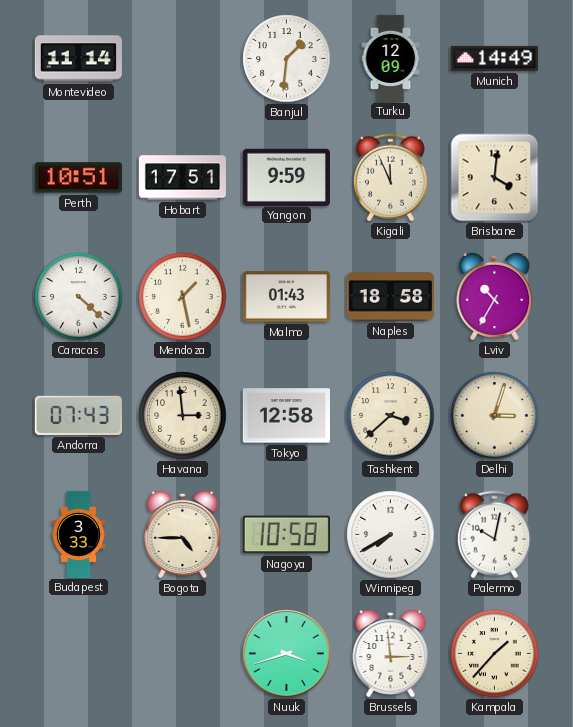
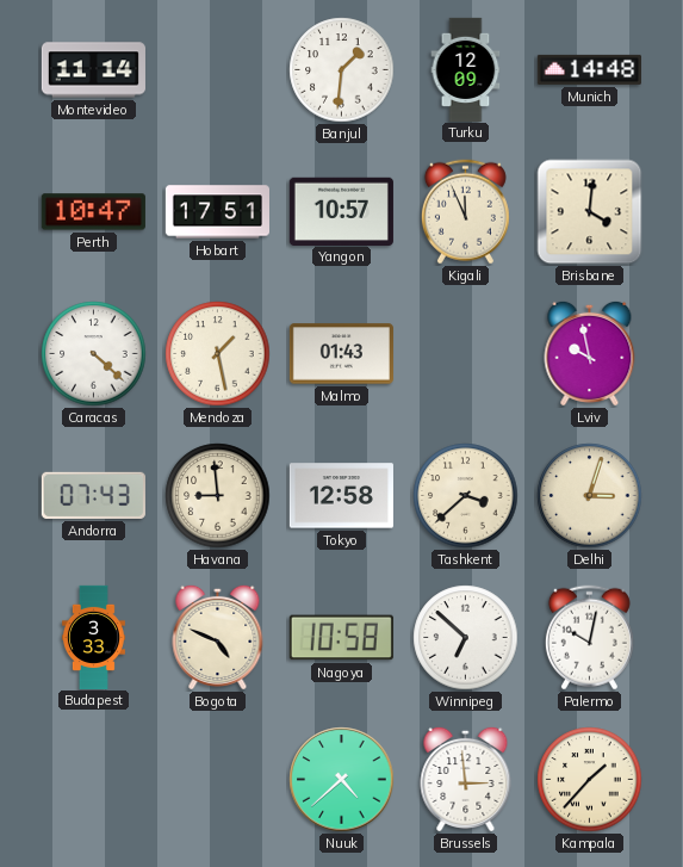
Munich: 14:49 -> 14:48
Perth: 10:51 -> 10:47
Yangon: 9:59 -> 10:57
Naples: 18:58 -> none
Lviv: 10:35 -> 9:58
Havana: 2:59 -> 8:59
Bogota: 4:45 -> 4:49
Winnipeg: 7:40 -> 6:52
Nuuk: 3:42 -> 4:38
